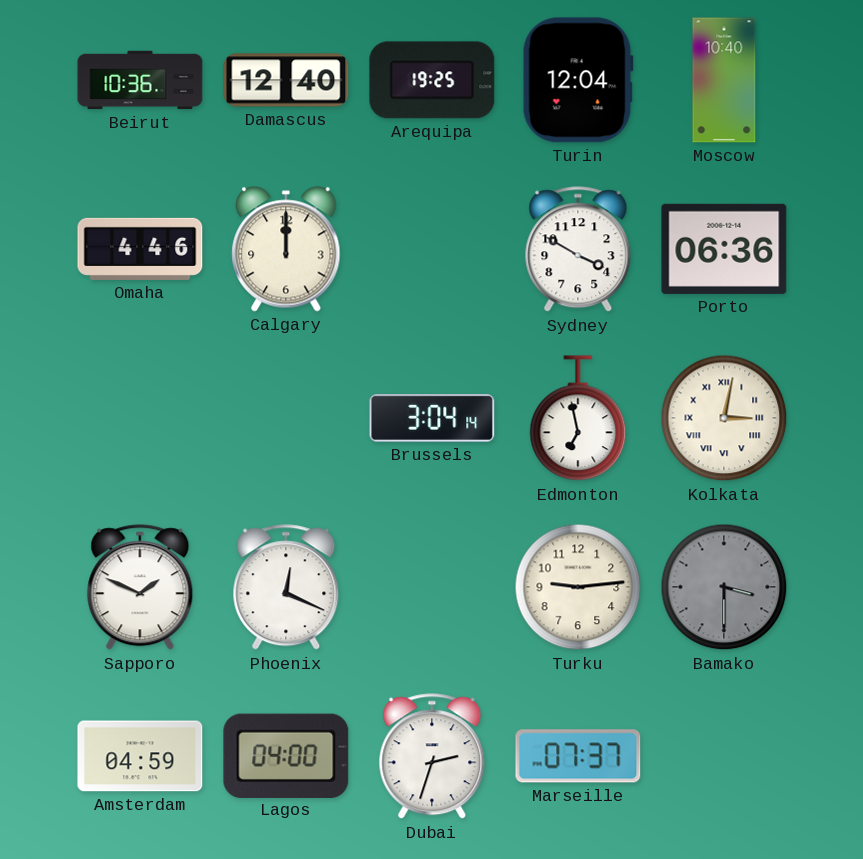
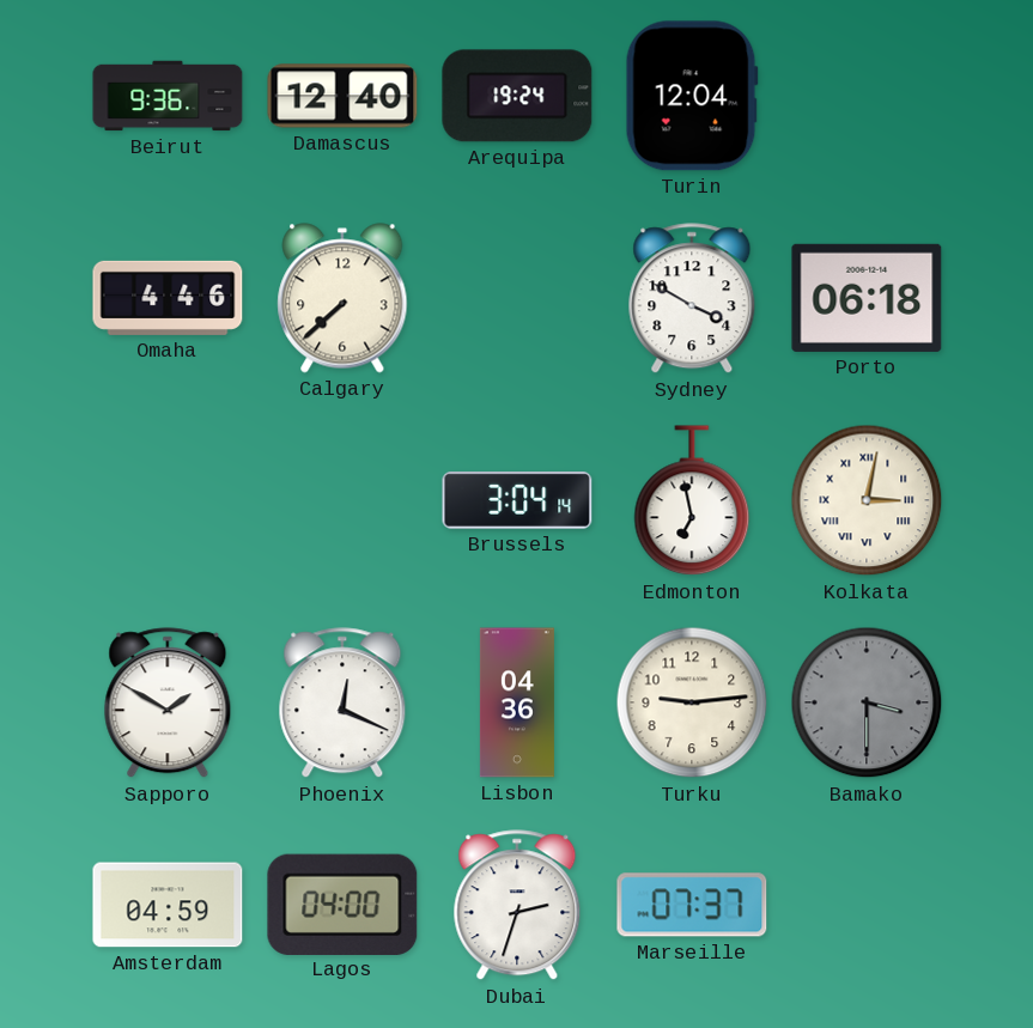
Beirut: 10:36 -> 9:36
Arequipa: 19:25 -> 19:24
Moscow: 10:40 -> none
Calgary: 12:00 -> 7:38
Porto: 06:36 -> 06:18
Sapporo: 1:49 -> 1:50
Lisbon: none -> 04:36
